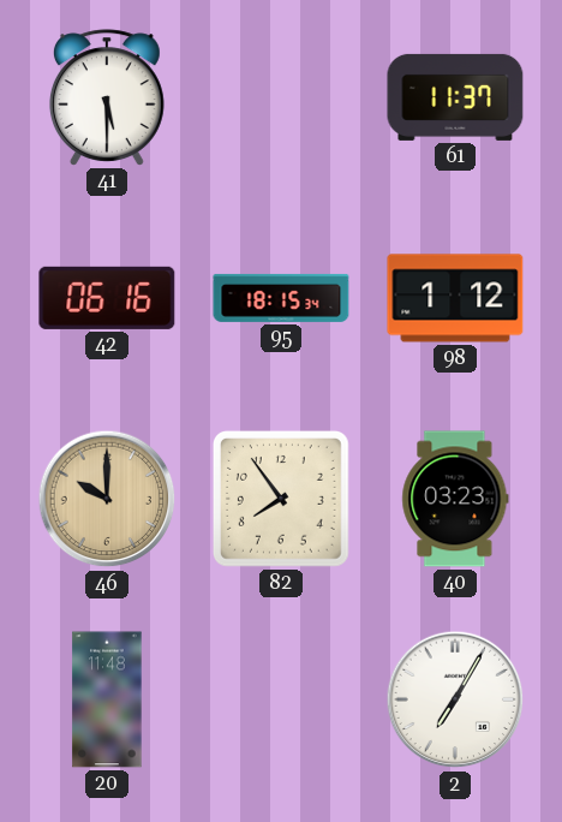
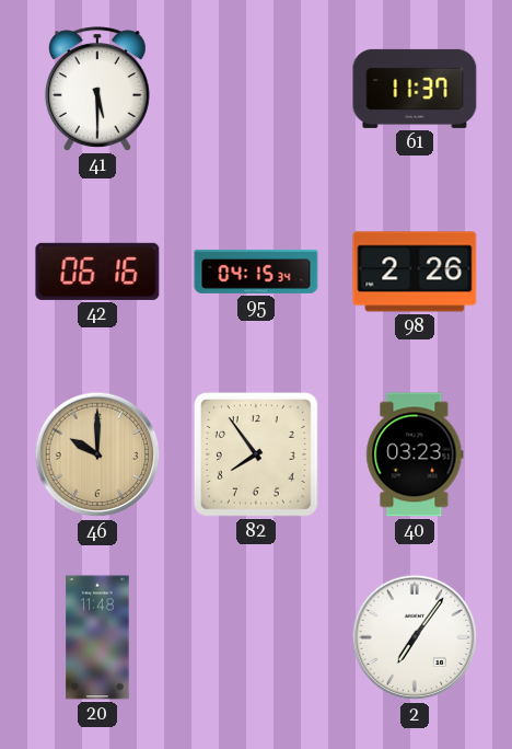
95: 18:15 -> 04:15
98: 1:12 -> 2:26
2: 7:05 -> 7:06
